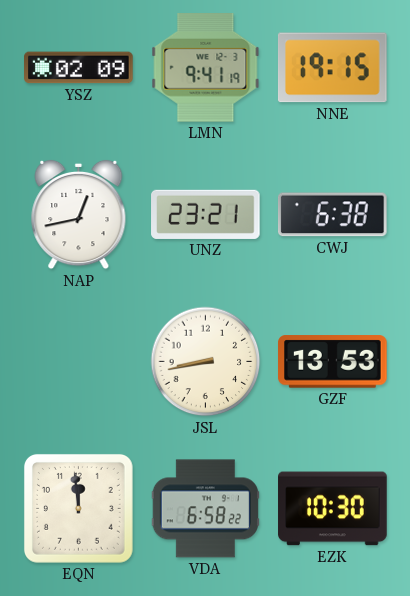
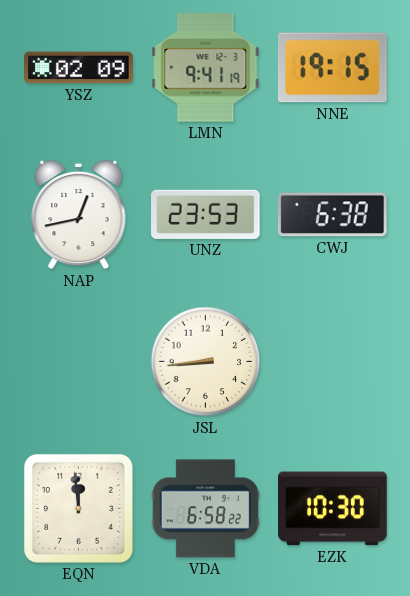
UNZ: 23:21 -> 23:53
JSL: 8:43 -> 8:44
GZF: 13:53 -> none
